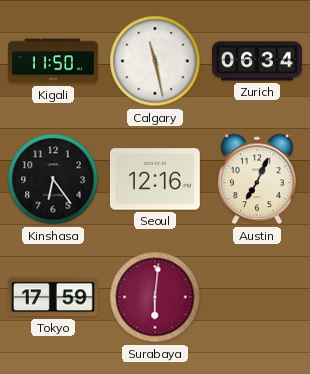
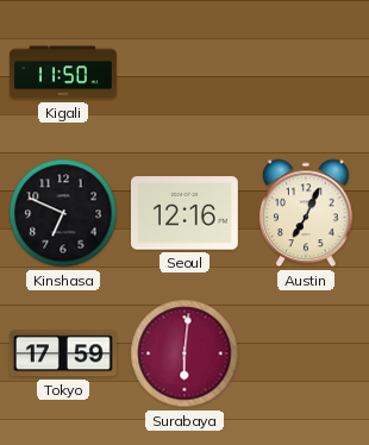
Calgary: 11:28 -> none
Zurich: 06:34 -> none
Kinshasa: 6:24 -> 6:49
